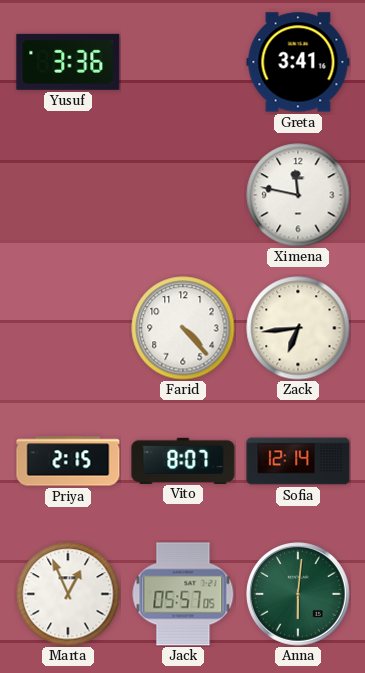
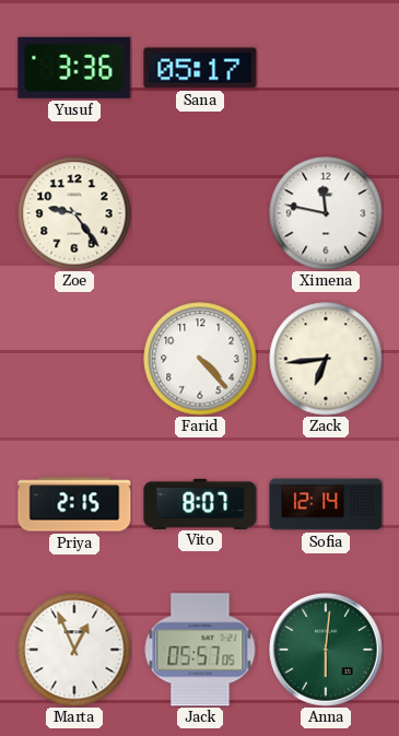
Sana: none -> 05:17
Greta: 3:41 -> none
Zoe: none -> 9:24
